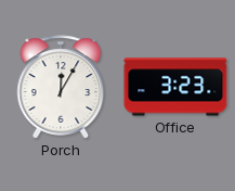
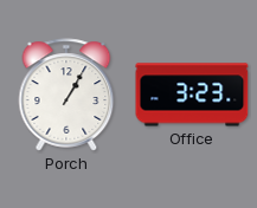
Porch: 12:05 -> 1:05
